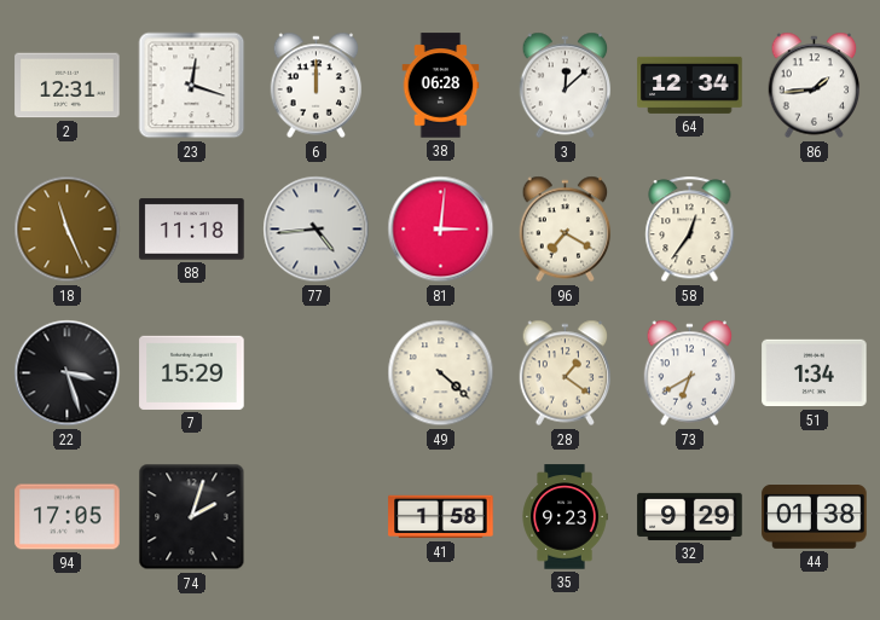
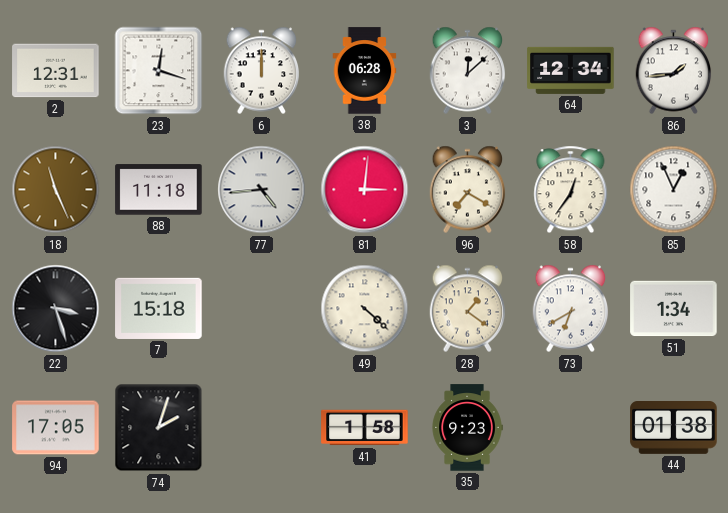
85: none -> 12:56
7: 15:29 -> 15:18
32: 9:29 -> none
